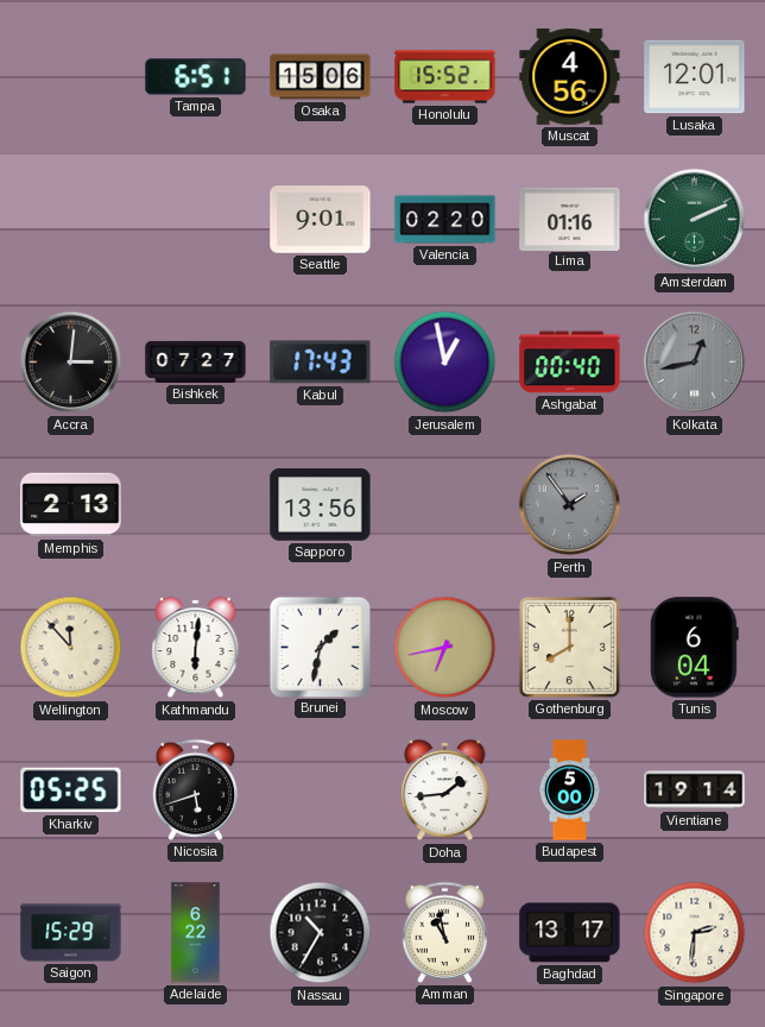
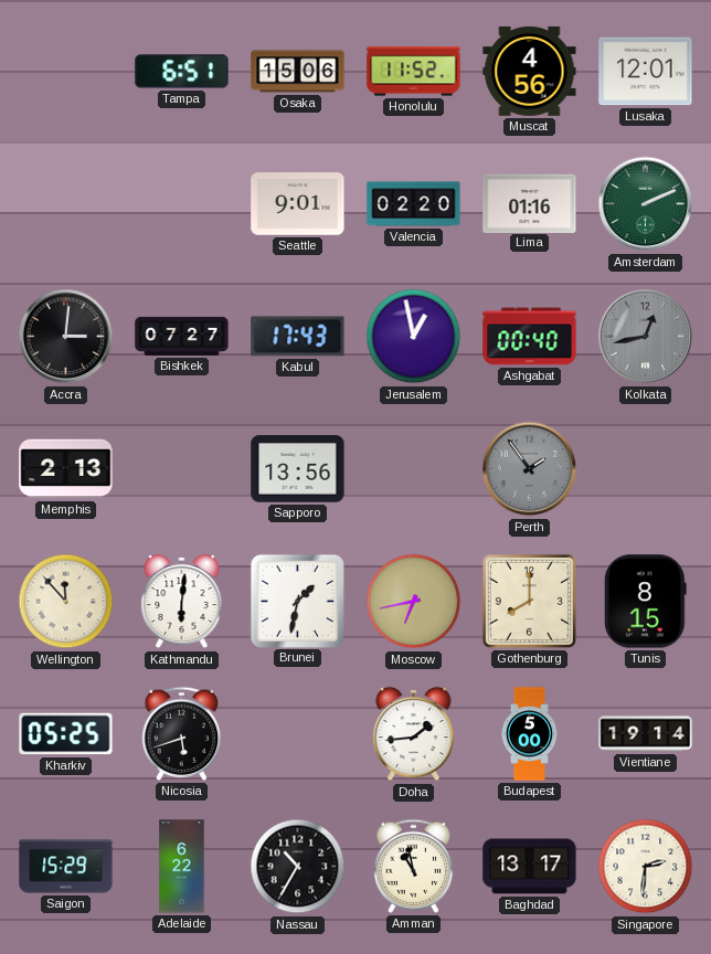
Honolulu: 15:52 -> 11:52
Tunis: 6:04 -> 8:15
